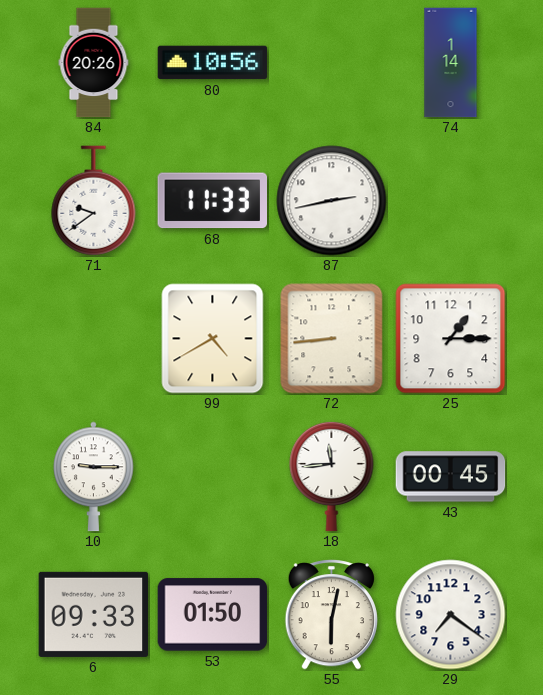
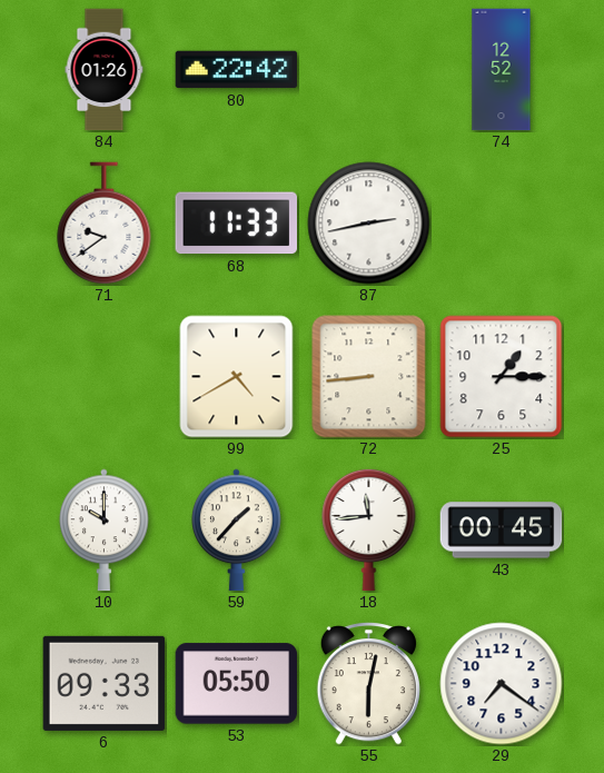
84: 20:26 -> 01:26
80: 10:56 -> 22:42
74: 1:14 -> 12:52
10: 9:15 -> 10:00
59: none -> 1:37
53: 01:50 -> 05:50
